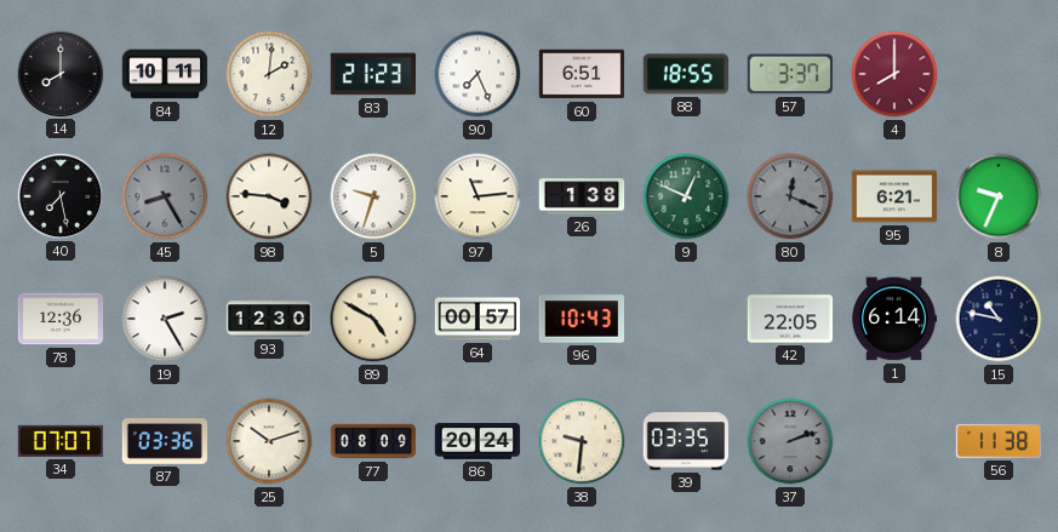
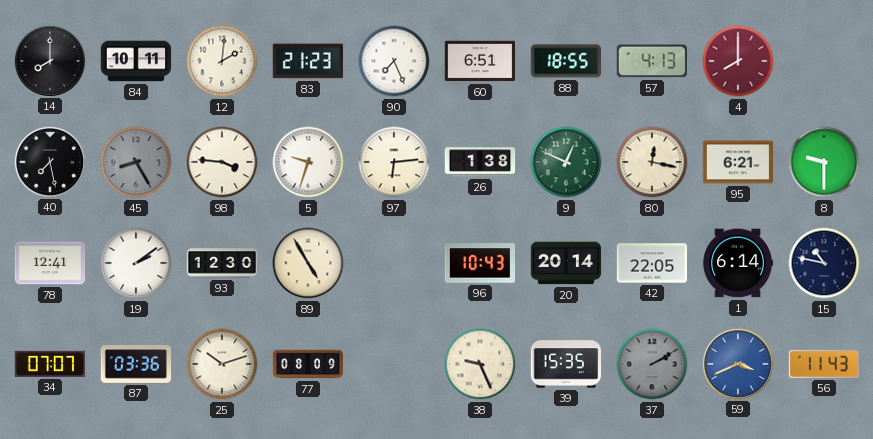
57: 3:37 -> 4:13
97: 11:14 -> 6:14
80: 12:19 -> 12:17
80 dial: grey -> cream
8: 9:34 -> 9:30
78: 12:36 -> 12:41
19: 2:25 -> 2:09
89: 4:50 -> 4:55
64: 00:57 -> none
20: none -> 20:14
86: 20:24 -> none
38: 9:31 -> 9:26
39: 03:35 -> 15:35
37: 2:12 -> 2:10
59: none -> 3:41
56: 11:38 -> 11:43
